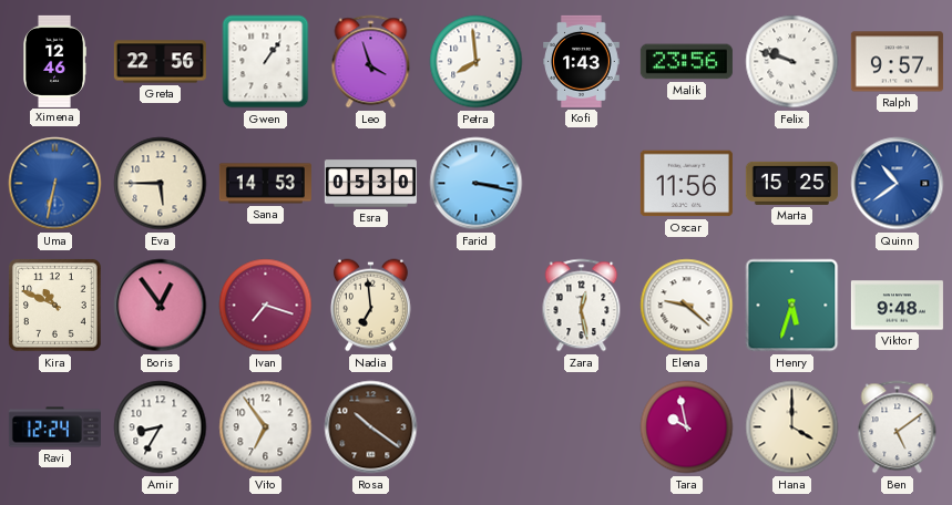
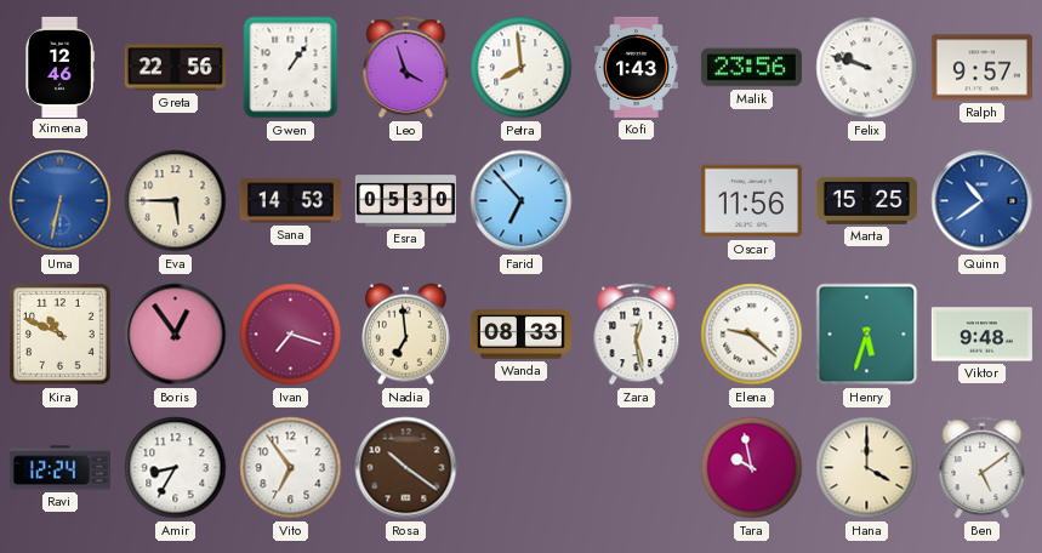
Farid: 3:17 -> 6:53
Wanda: none -> 08:33
